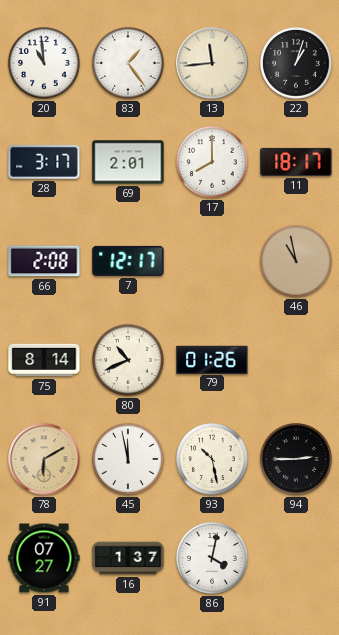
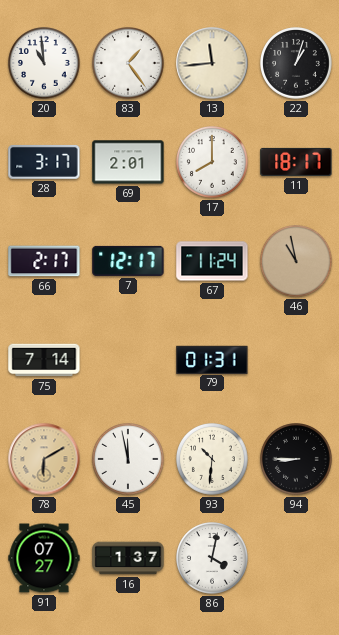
66: 2:08 -> 2:17
67: none -> 11:24
75: 8:14 -> 7:14
80: 10:41 -> none
79: 01:26 -> 01:31
93: 10:28 -> 10:31
94: 2:45 -> 8:45
